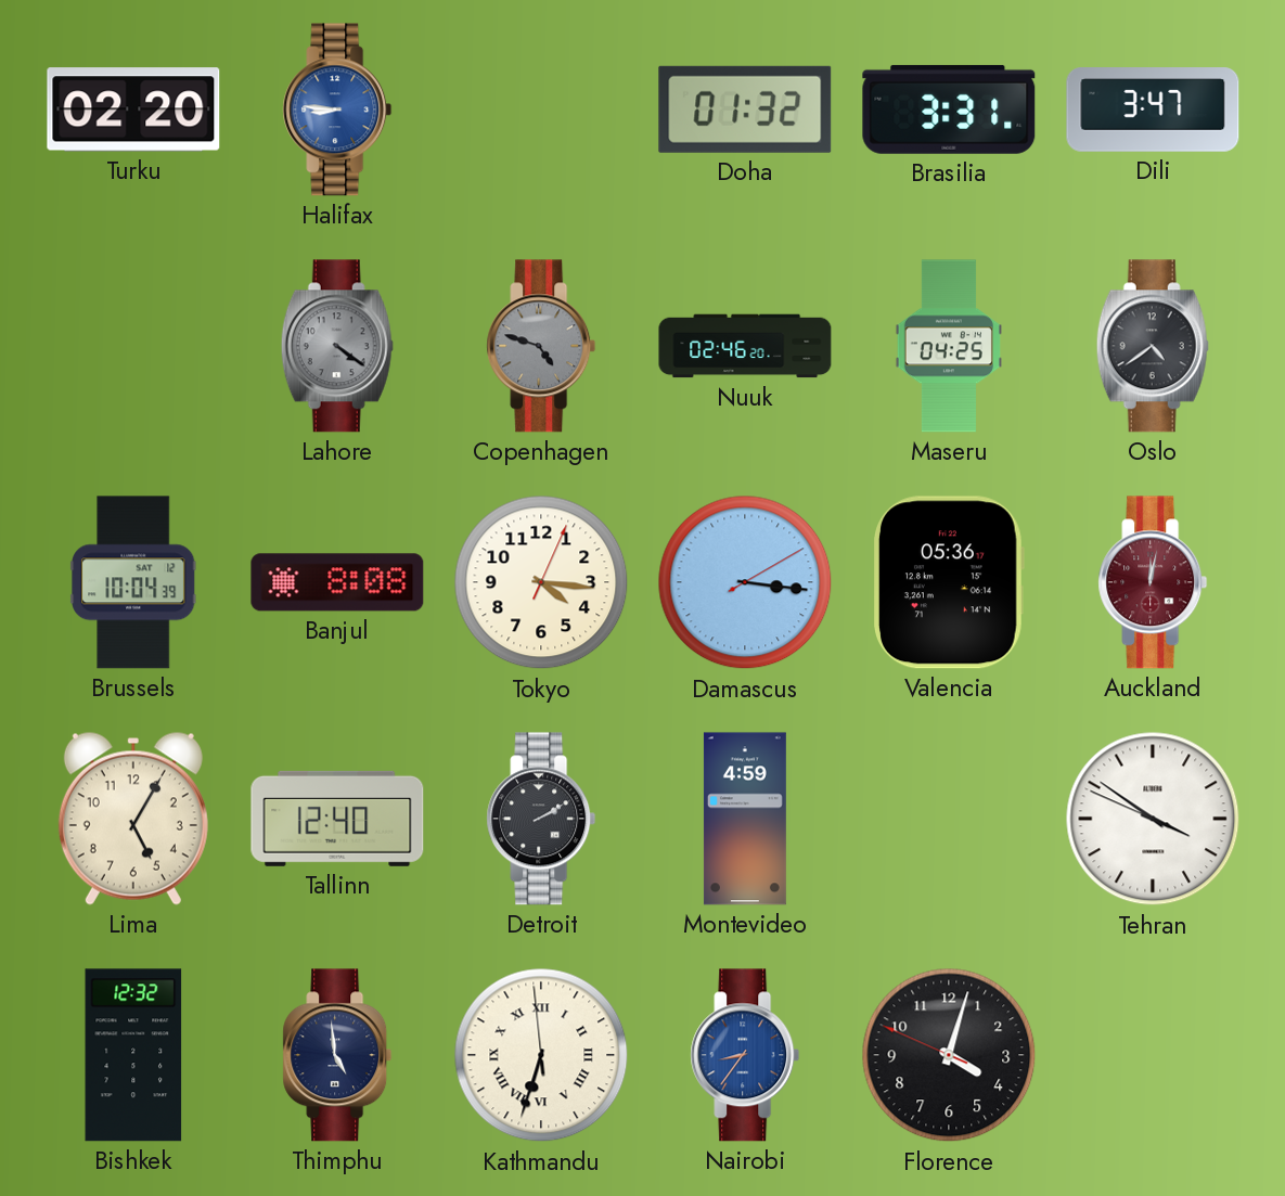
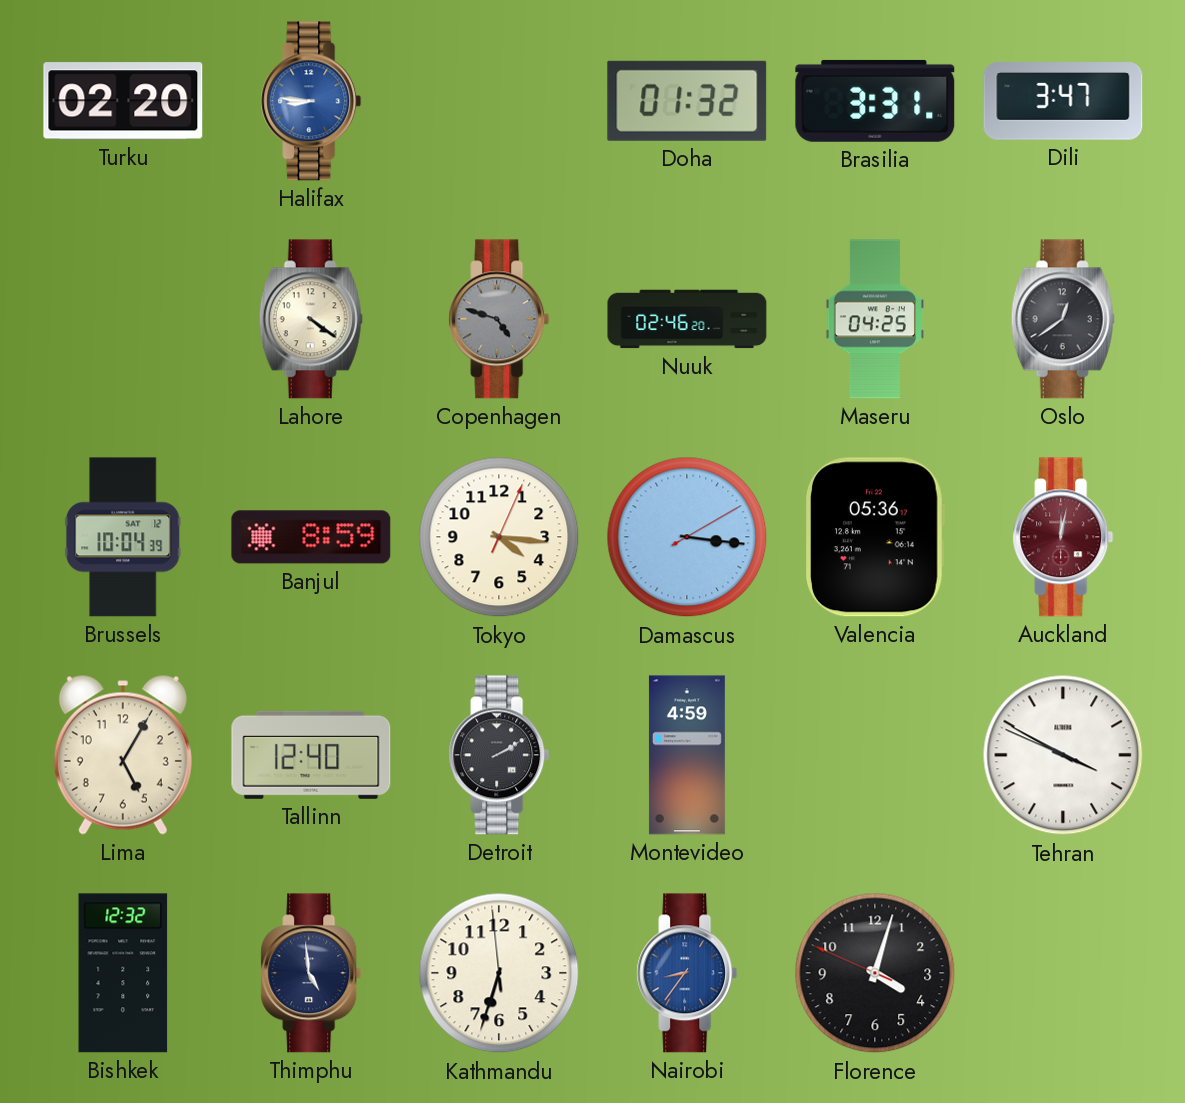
Lahore dial: grey -> cream
Oslo: 4:39 -> 12:39
Banjul: 8:08 -> 8:59
Tehran: 3:50 -> 3:49
Kathmandu numerals: Roman -> Arabic
